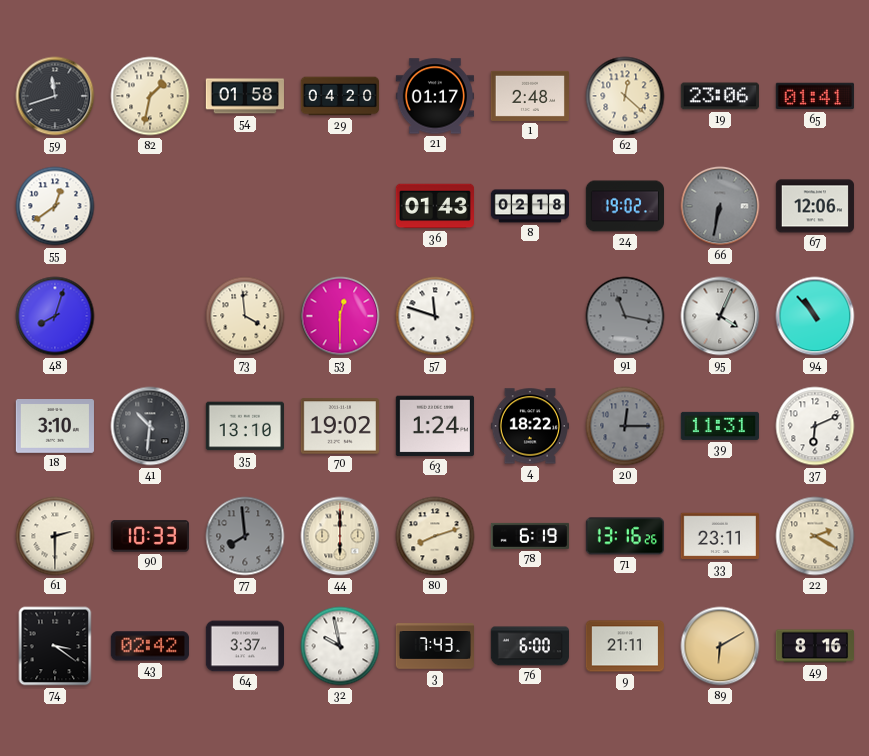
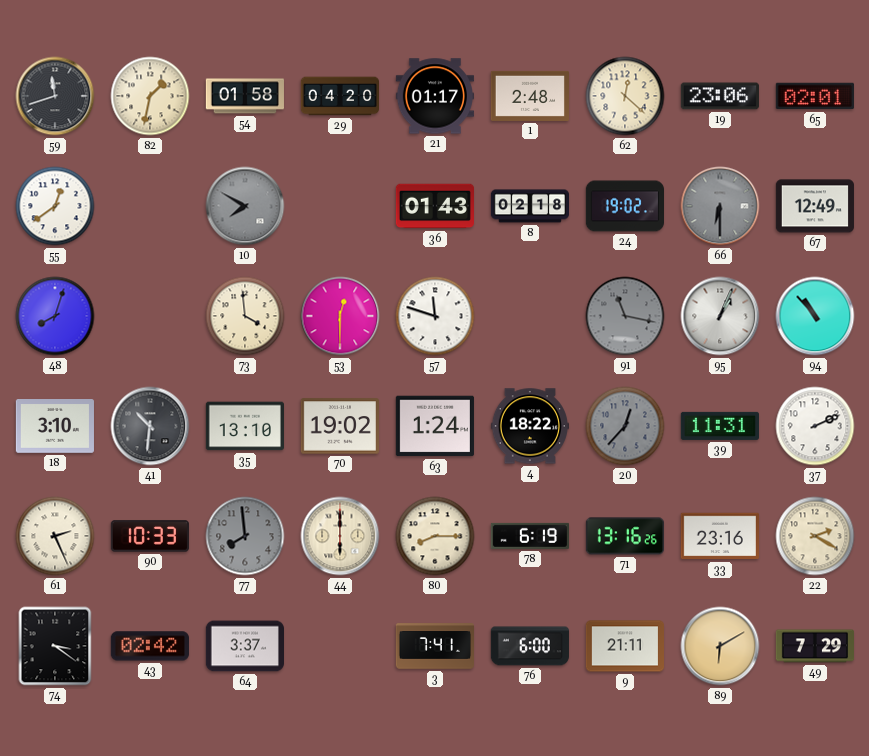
65: 01:41 -> 02:01
10: none -> 7:50
66: 6:32 -> 6:30
67: 12:06 -> 12:49
95: 4:04 -> 1:04
20: 12:15 -> 12:37
37: 6:11 -> 2:11
61: 2:30 -> 2:26
80: 8:12 -> 8:15
33: 23:11 -> 23:16
32: 9:58 -> none
3: 7:43 -> 7:41
49: 8:16 -> 7:29
